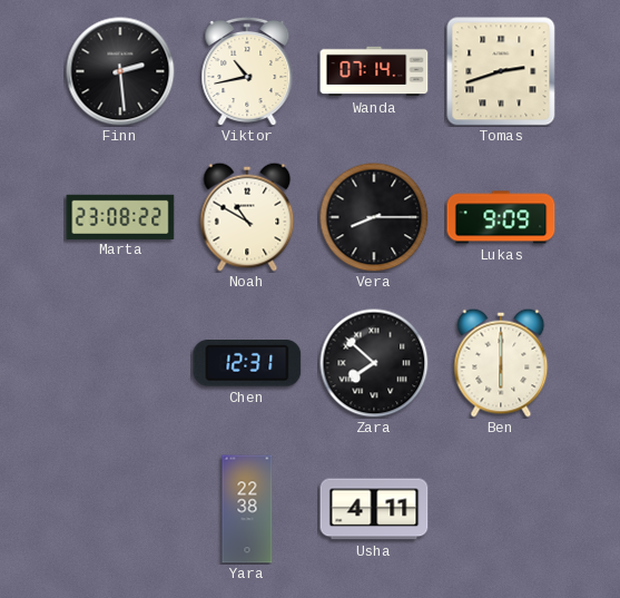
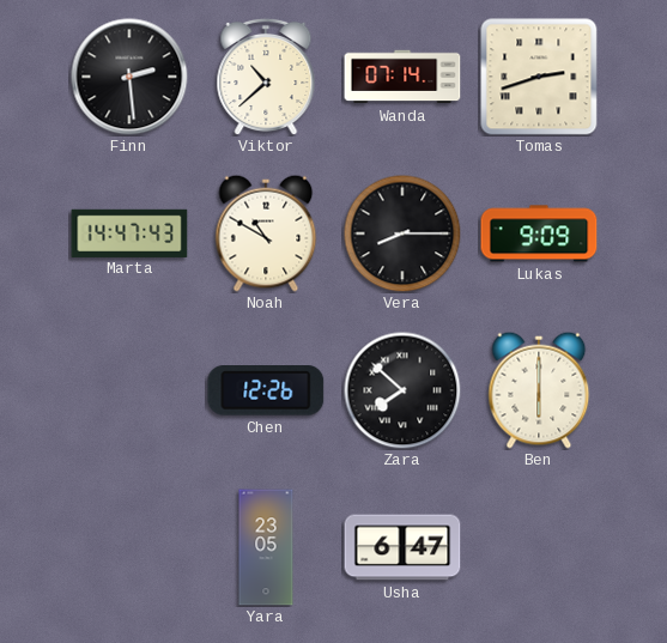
Viktor: 10:43 -> 10:38
Marta: 23:08 -> 14:47
Chen: 12:31 -> 12:26
Yara: 22:38 -> 23:05
Usha: 4:11 -> 6:47
